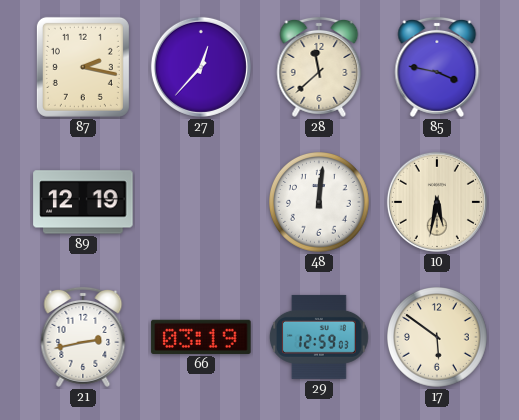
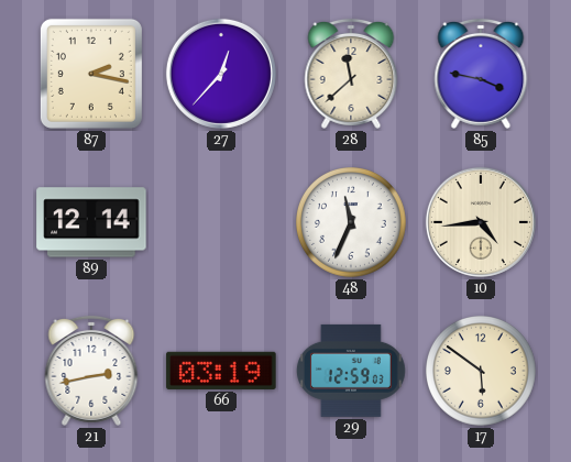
89: 12:19 -> 12:14
48: 12:01 -> 11:34
10: 5:32 -> 4:44
